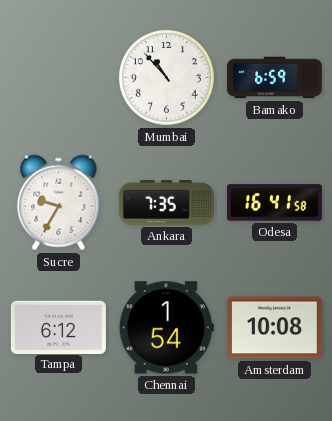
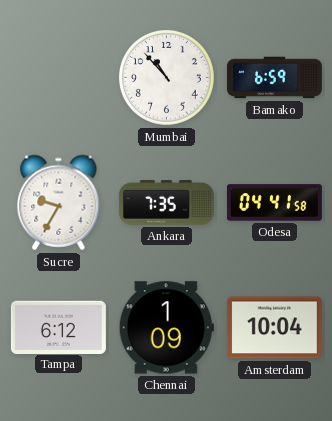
Odesa: 16:41 -> 04:41
Chennai: 1:54 -> 1:09
Amsterdam: 10:08 -> 10:04
